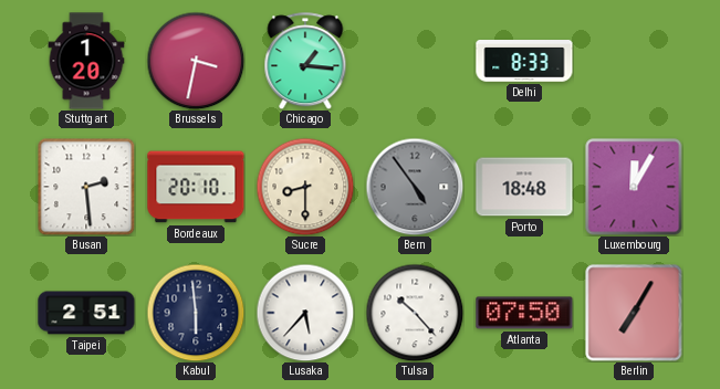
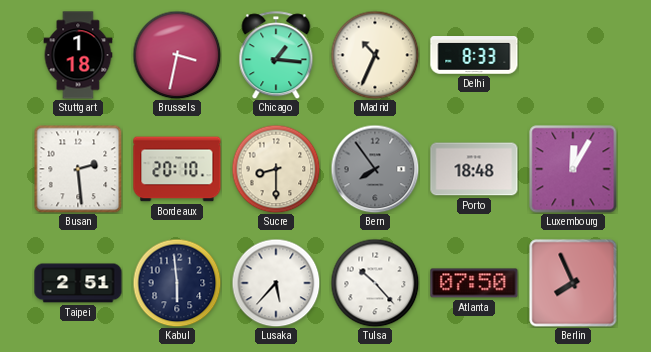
Stuttgart: 1:20 -> 1:18
Madrid: none -> 10:34
Bern: 4:54 -> 7:54
Berlin: 7:05 -> 7:56
